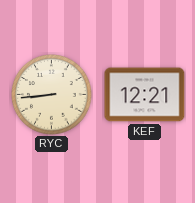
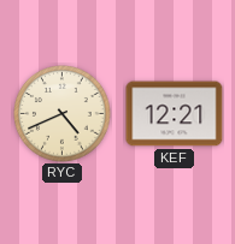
RYC: 8:44 -> 4:41
